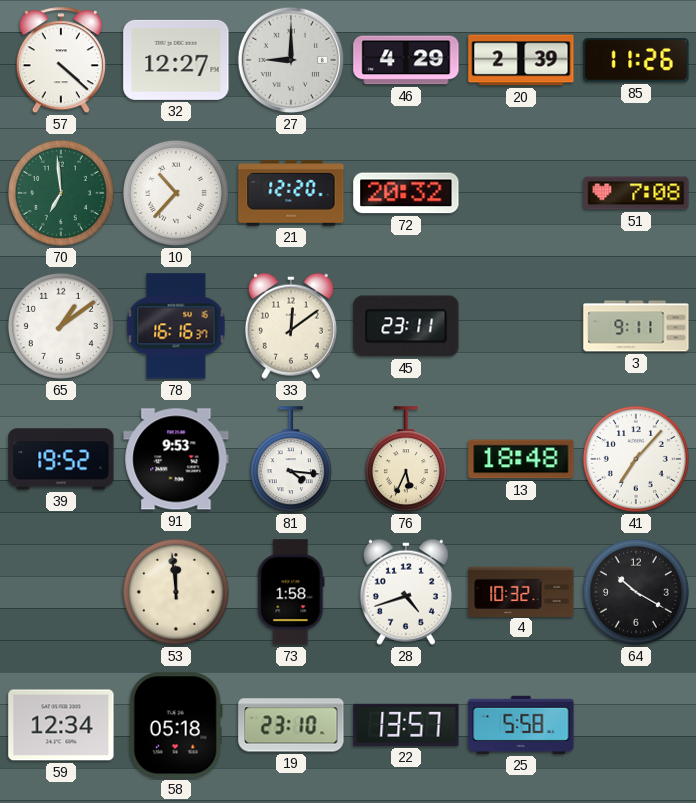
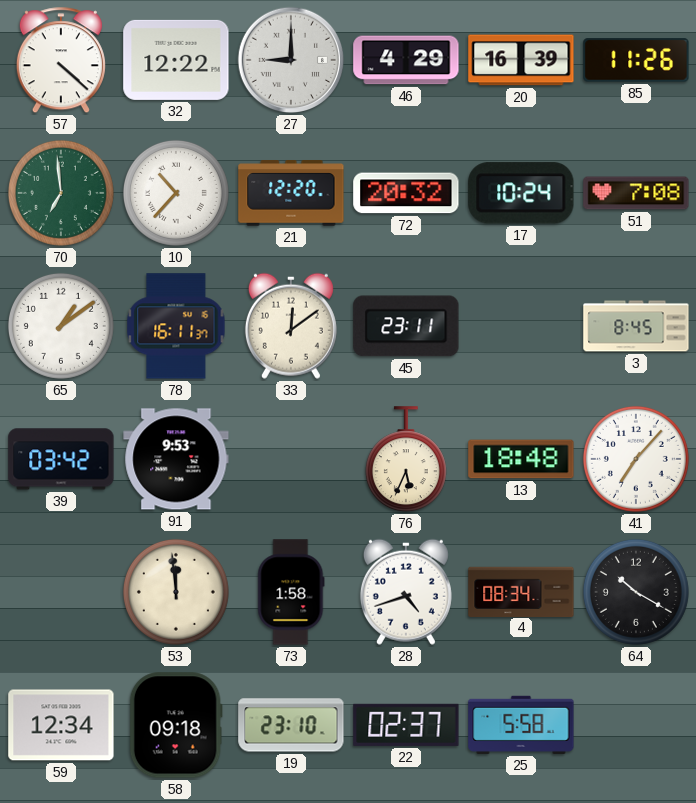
32: 12:27 -> 12:22
20: 2:39 -> 16:39
17: none -> 10:24
78: 16:16 -> 16:11
3: 9:11 -> 8:45
39: 19:52 -> 03:42
81: 4:16 -> none
4: 10:32 -> 08:34
58: 05:18 -> 09:18
22: 13:57 -> 02:37
